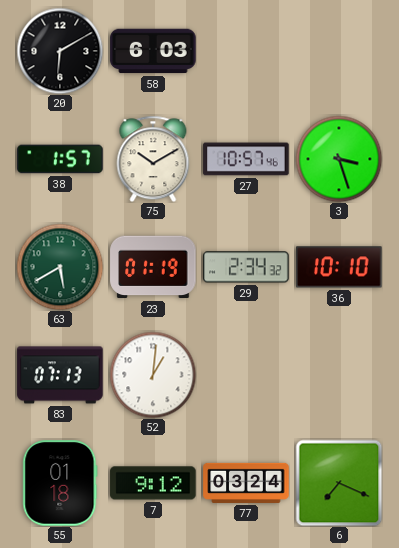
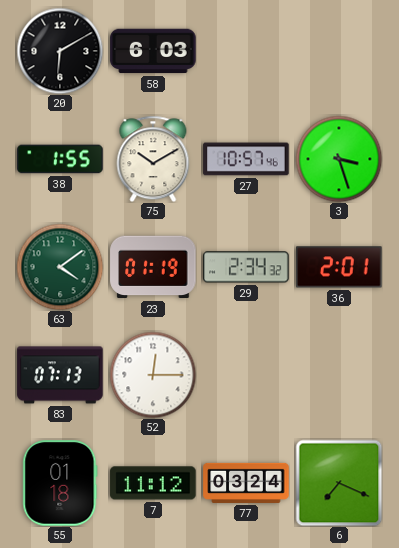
38: 1:57 -> 1:55
63: 5:40 -> 4:09
36: 10:10 -> 2:01
52: 1:01 -> 12:15
7: 9:12 -> 11:12
